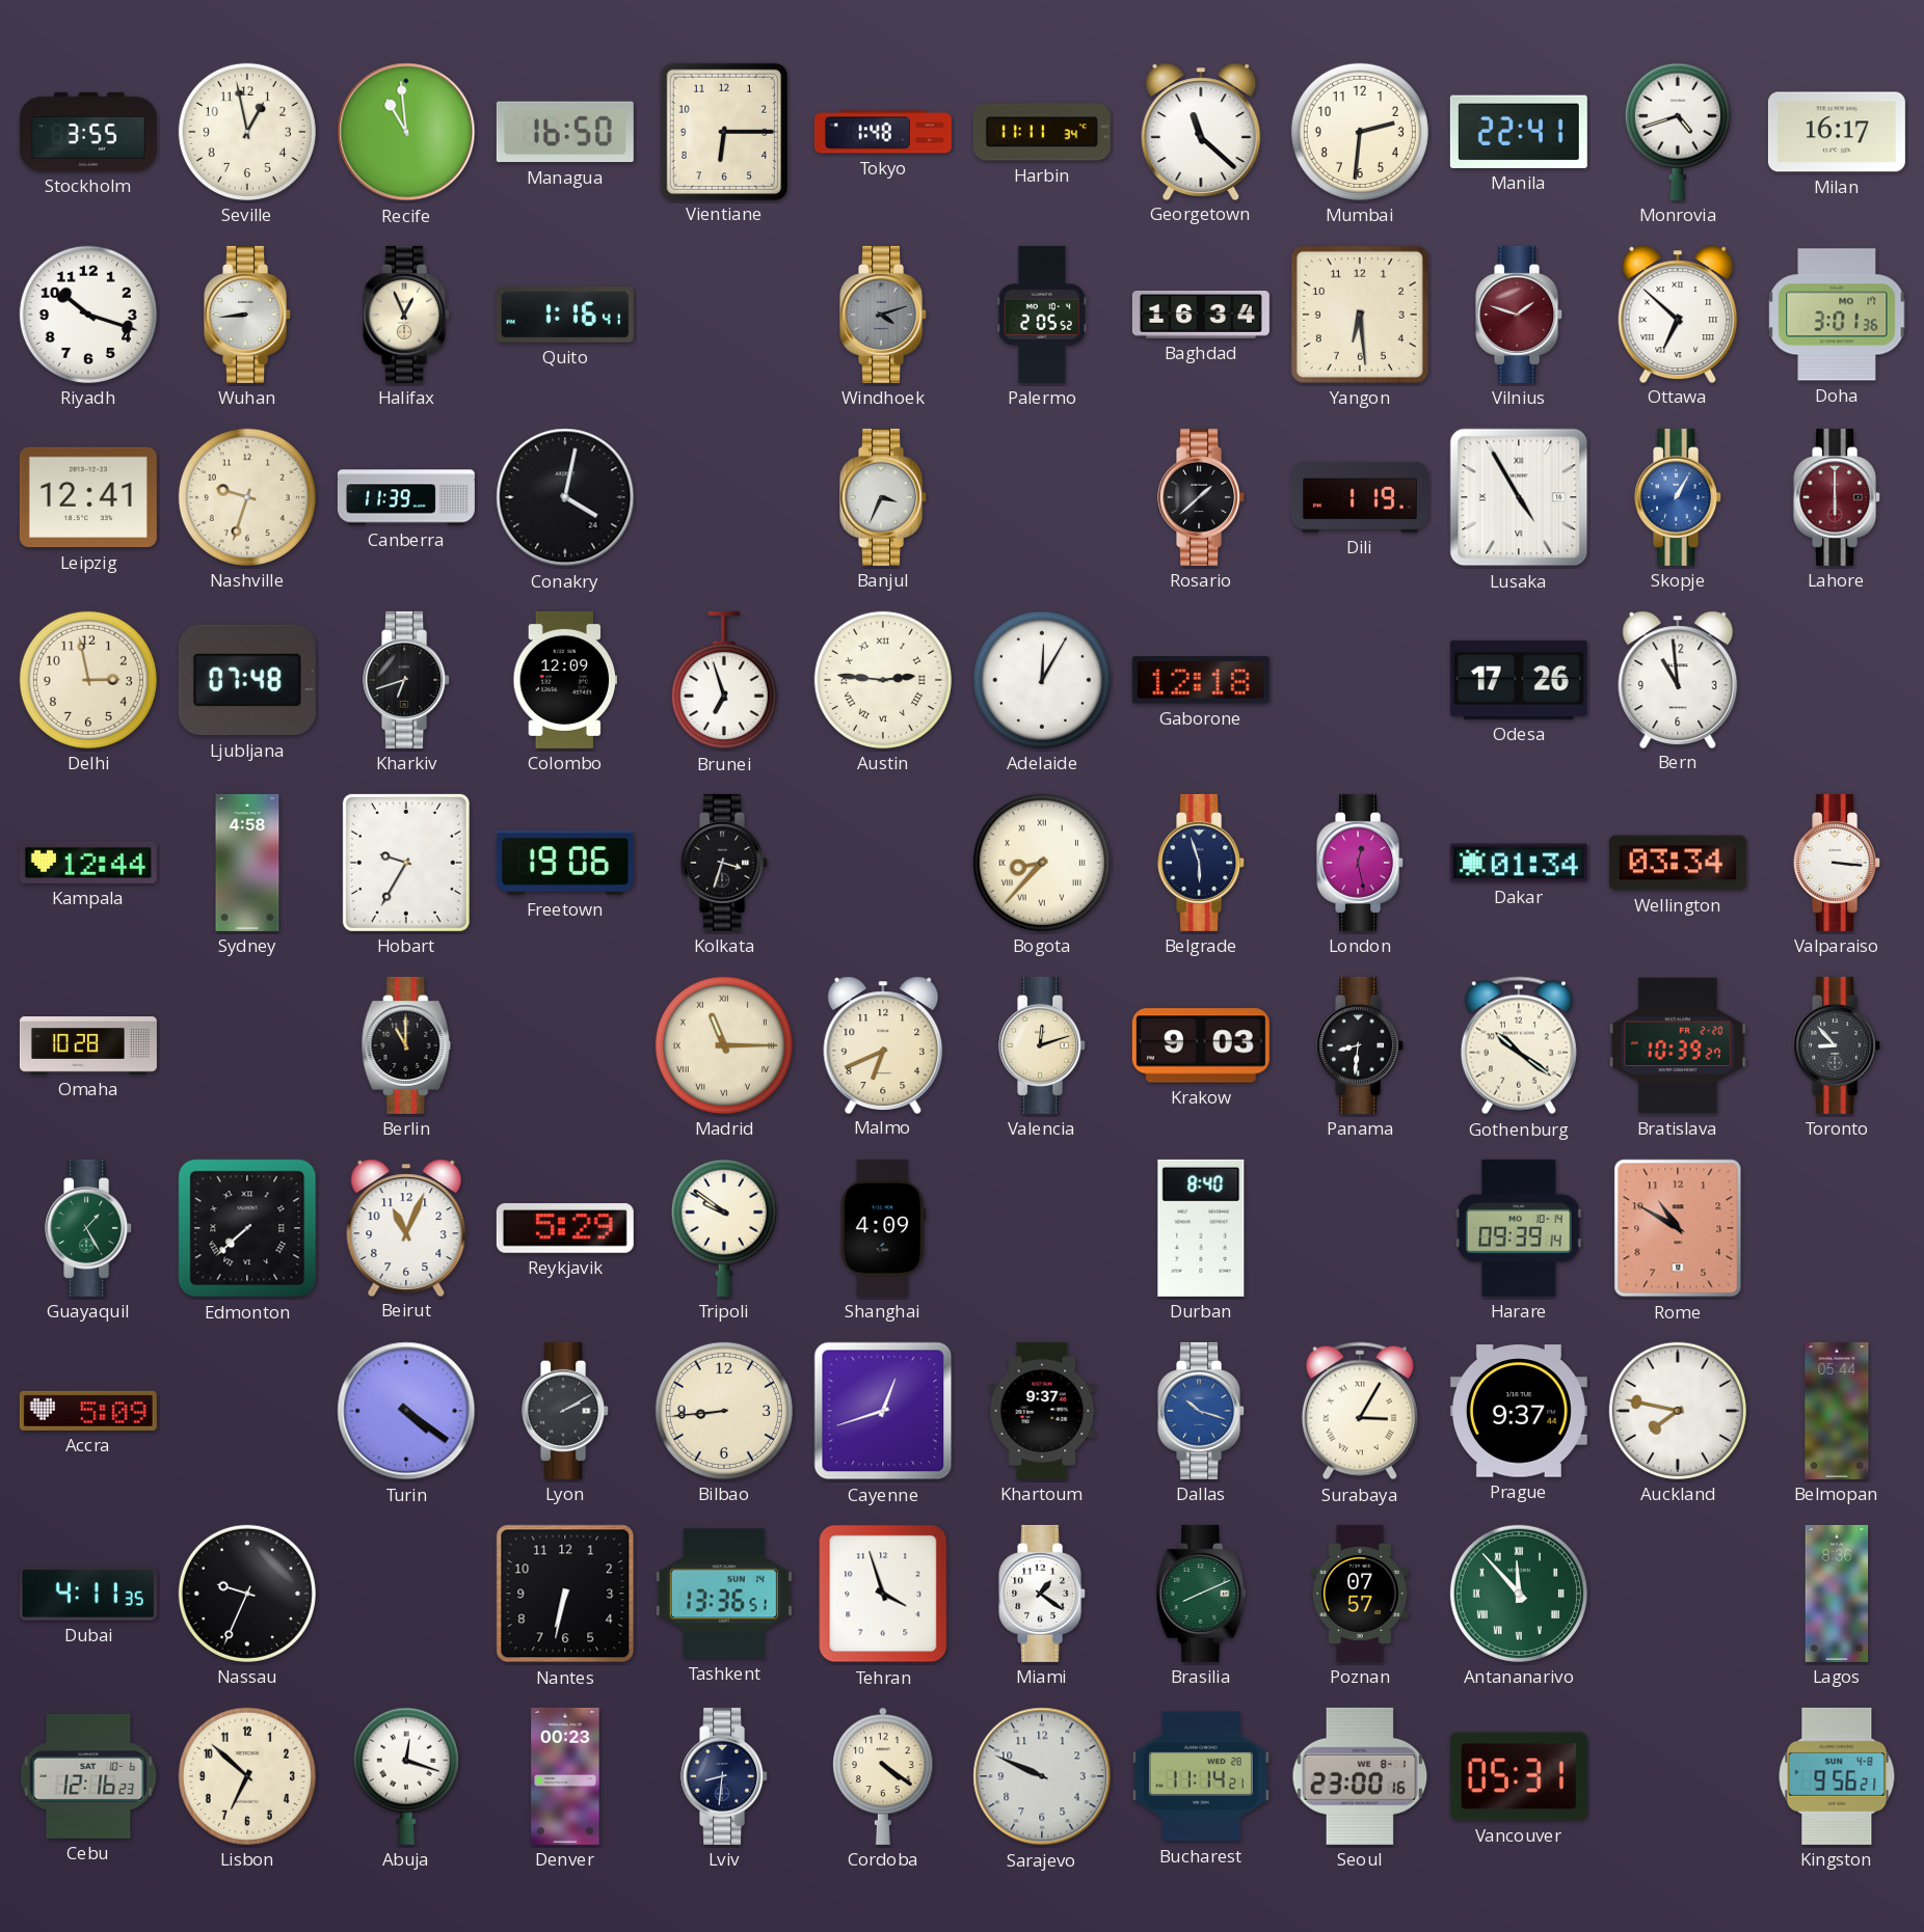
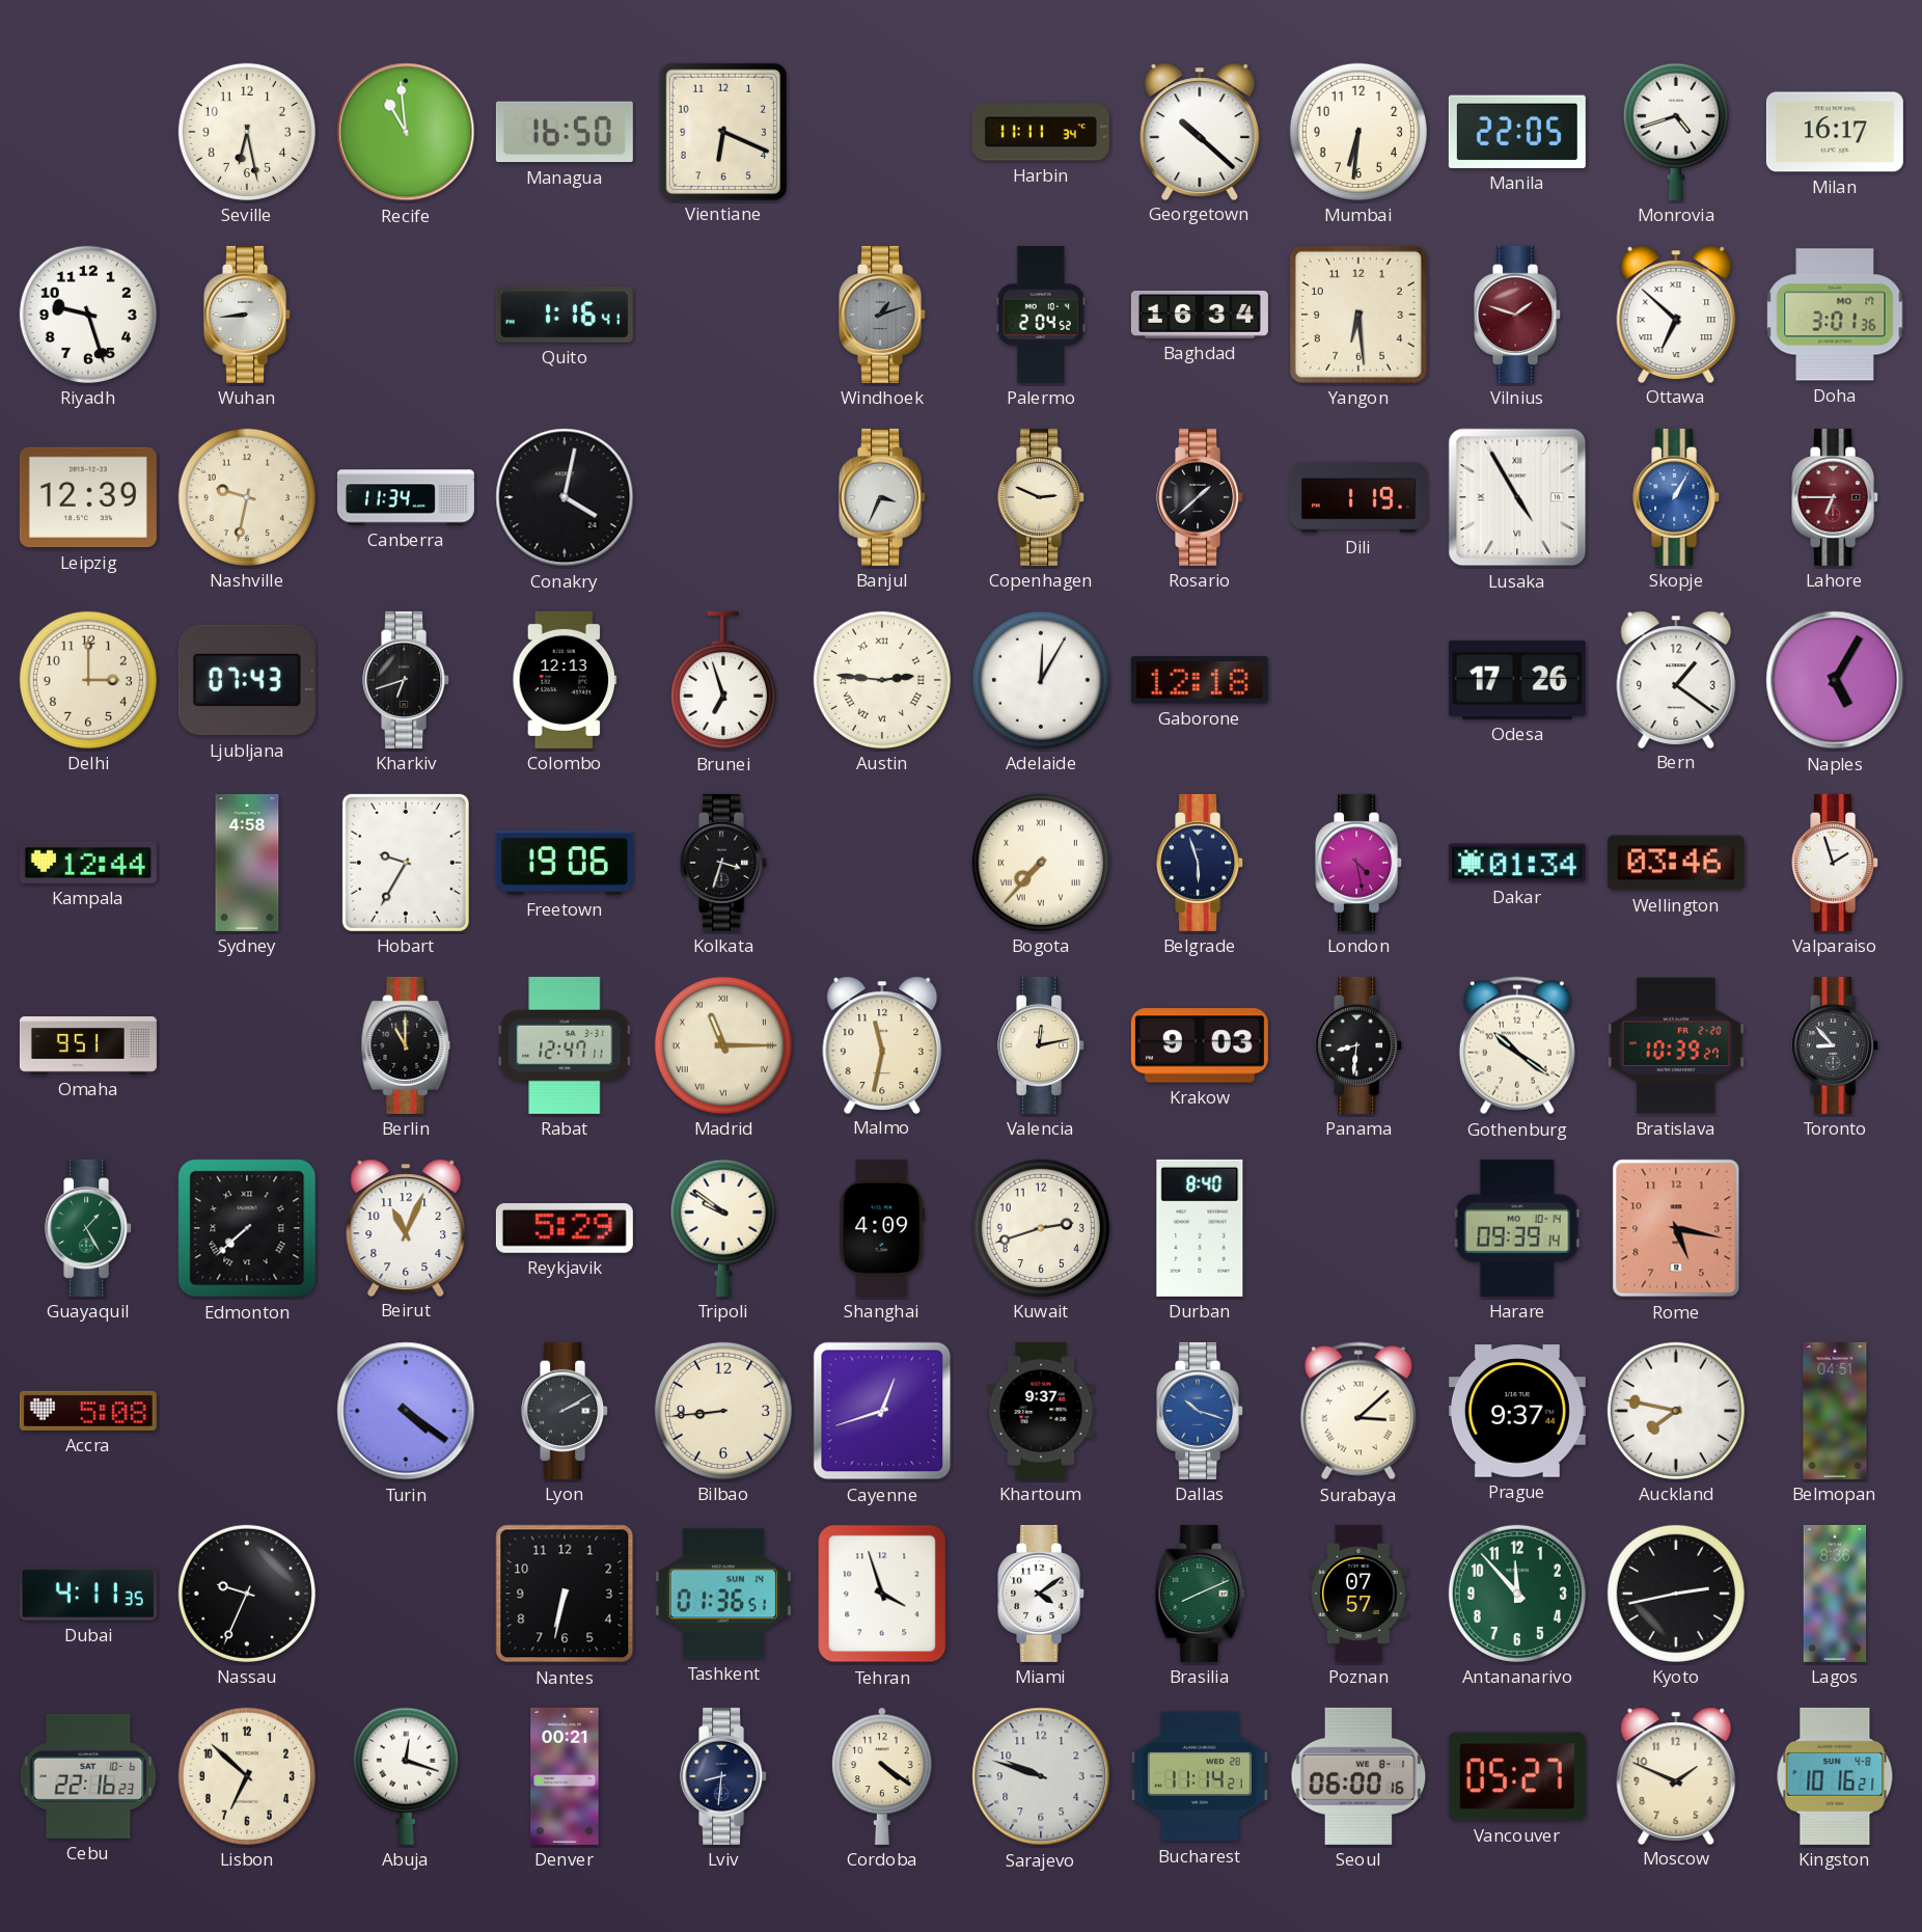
Stockholm: 3:55 -> none
Seville: 12:58 -> 6:28
Vientiane: 6:15 -> 6:19
Tokyo: 1:48 -> none
Georgetown: 11:22 -> 10:22
Mumbai: 2:31 -> 6:31
Manila: 22:41 -> 22:05
Riyadh: 10:18 -> 9:27
Halifax: 12:56 -> none
Windhoek: 4:12 -> 1:12
Palermo: 2:05 -> 2:04
Leipzig: 12:41 -> 12:39
Nashville: 9:33 -> 9:32
Canberra: 11:39 -> 11:34
Copenhagen: none -> 2:49
Lahore: 6:00 -> 6:45
Delhi: 2:58 -> 3:00
Ljubljana: 07:48 -> 07:43
Colombo: 12:09 -> 12:13
Bern: 10:59 -> 1:21
Naples: none -> 5:05
Bogota: 8:37 -> 7:37
London: 12:28 -> 4:28
Wellington: 03:34 -> 03:46
Valparaiso: 3:16 -> 1:57
Omaha: 10:28 -> 9:51
Rabat: none -> 12:47
Malmo: 6:41 -> 11:32
Valencia: 12:12 -> 12:13
Kuwait: none -> 2:42
Rome: 10:50 -> 5:17
Accra: 5:09 -> 5:08
Surabaya: 3:05 -> 3:08
Belmopan: 05:44 -> 04:51
Tashkent: 13:36 -> 01:36
Miami: 1:21 -> 4:09
Antananarivo numerals: Roman -> Arabic
Kyoto: none -> 2:43
Cebu: 12:16 -> 22:16
Denver: 00:23 -> 00:21
Sarajevo: 9:49 -> 9:48
Seoul: 23:00 -> 06:00
Vancouver: 05:31 -> 05:27
Moscow: none -> 1:49
Kingston: 9:56 -> 10:16
